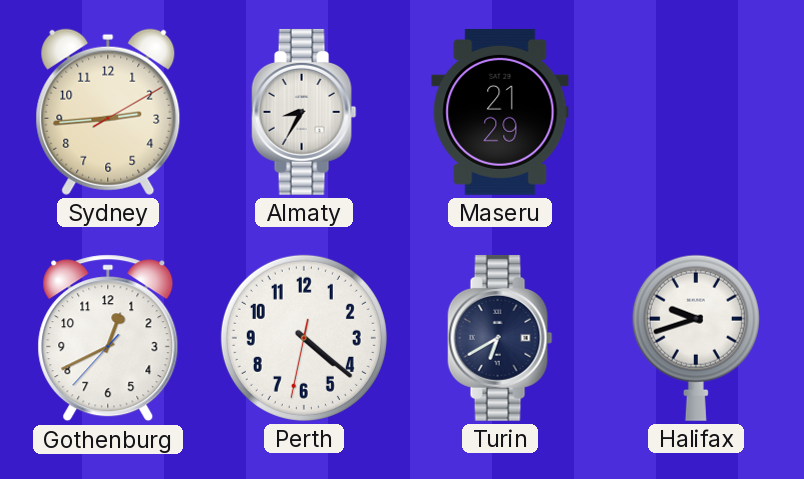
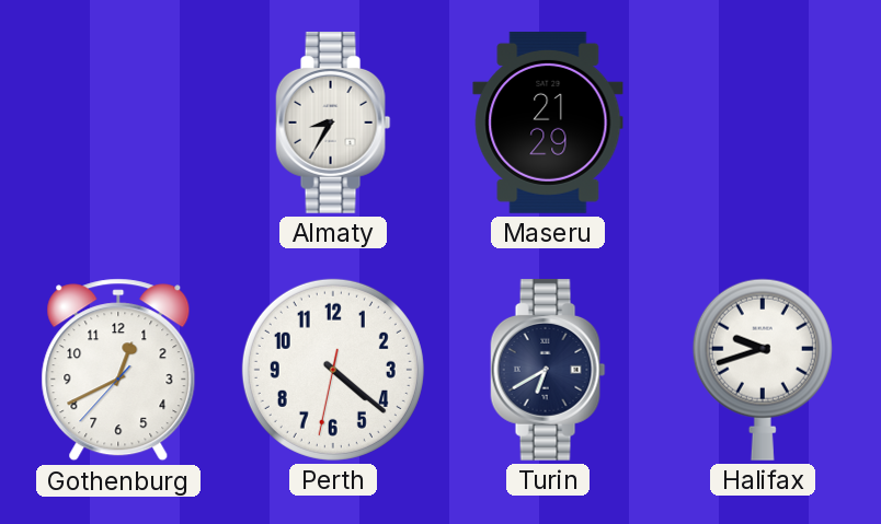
Sydney: 2:44 -> none
